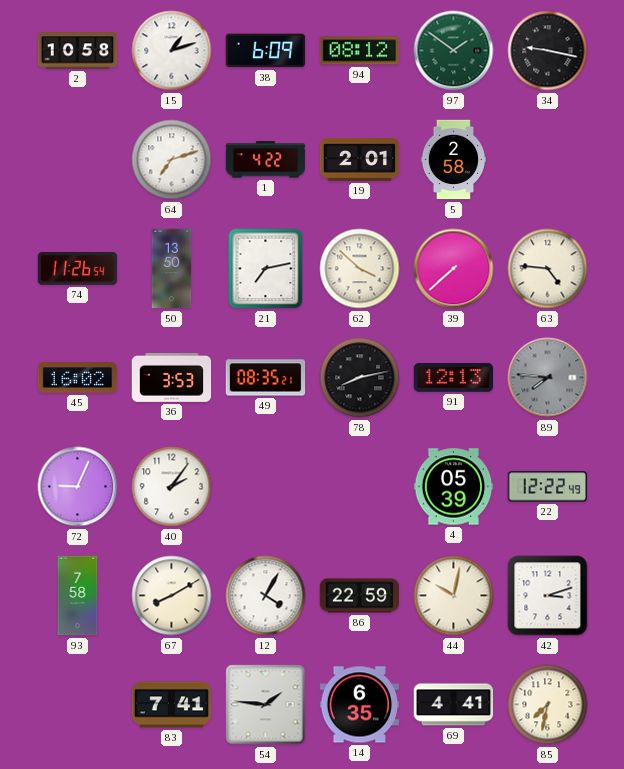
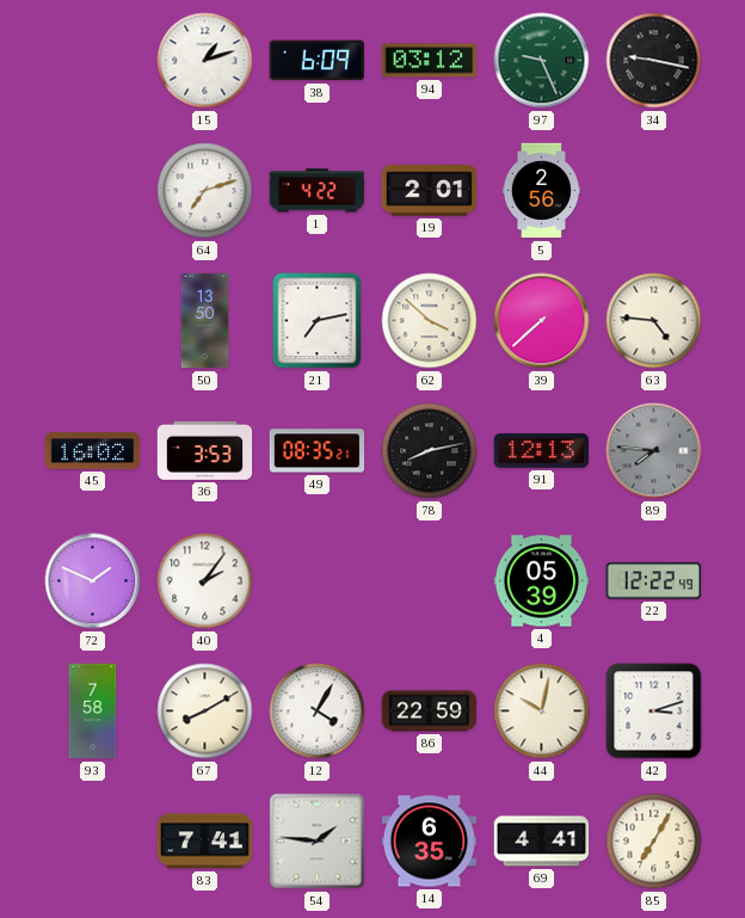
2: 10:58 -> none
94: 08:12 -> 03:12
97: 1:51 -> 9:26
5: 2:58 -> 2:56
74: 11:26 -> none
72: 9:04 -> 1:49
85: 7:32 -> 7:05
